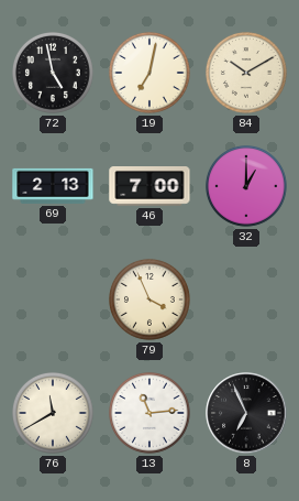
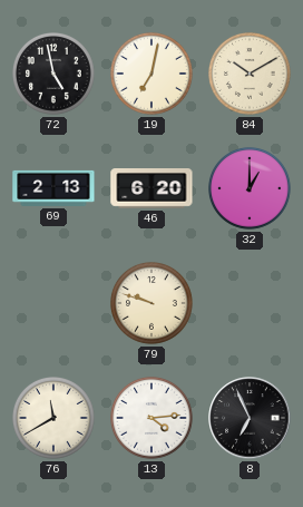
46: 7:00 -> 6:20
79: 3:56 -> 9:48
13: 11:14 -> 4:14
